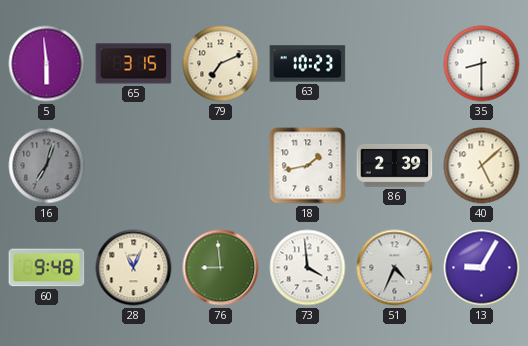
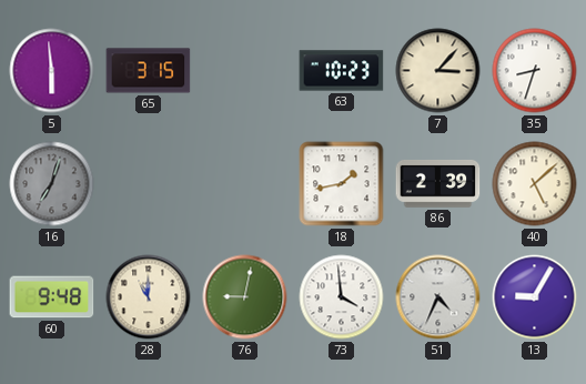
79: 7:11 -> none
7: none -> 3:07
35: 8:30 -> 8:33
28: 11:04 -> 11:00
76: 8:59 -> 9:02
